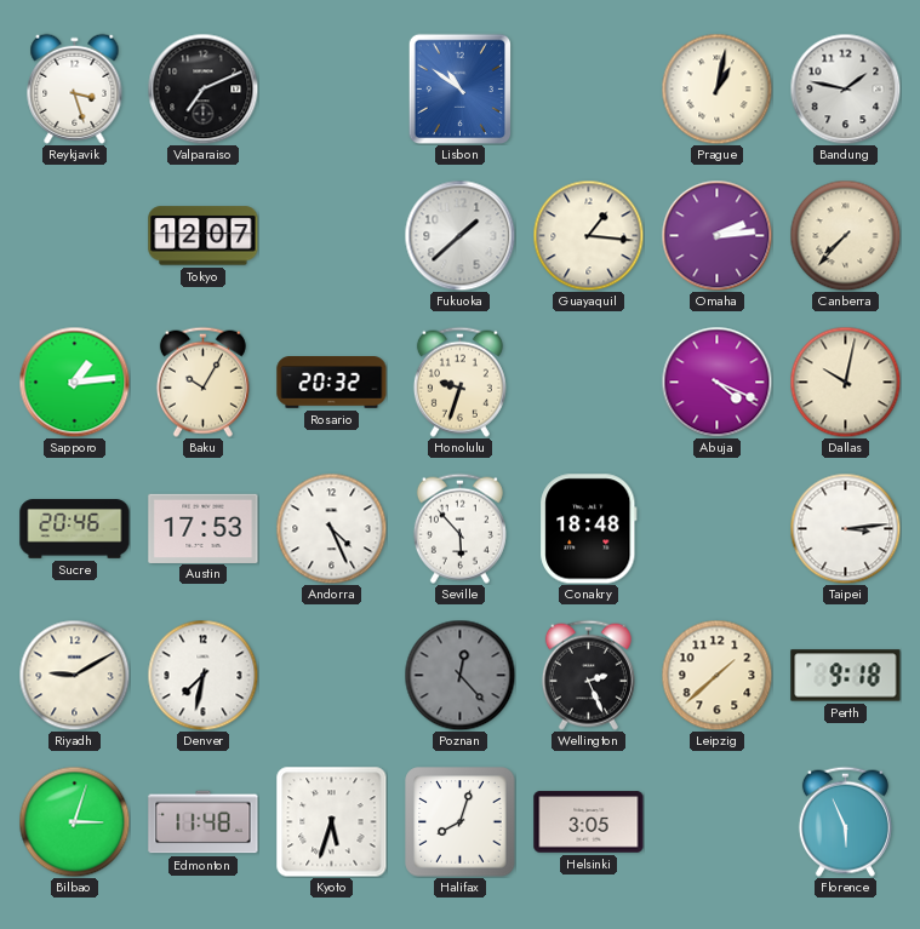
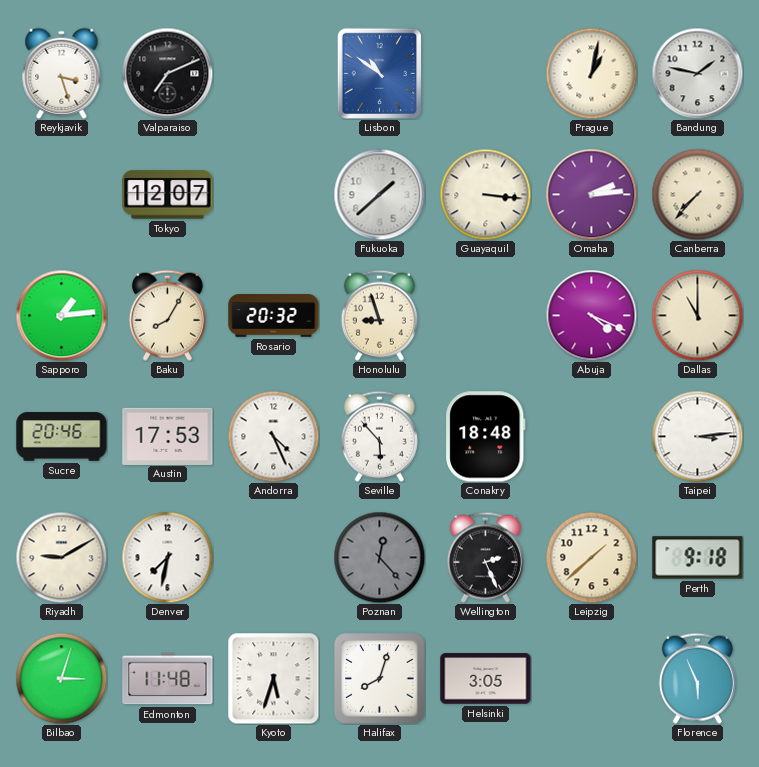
Guayaquil: 1:16 -> 3:16
Baku: 10:05 -> 8:05
Honolulu: 9:33 -> 8:57
Dallas: 10:02 -> 11:00
